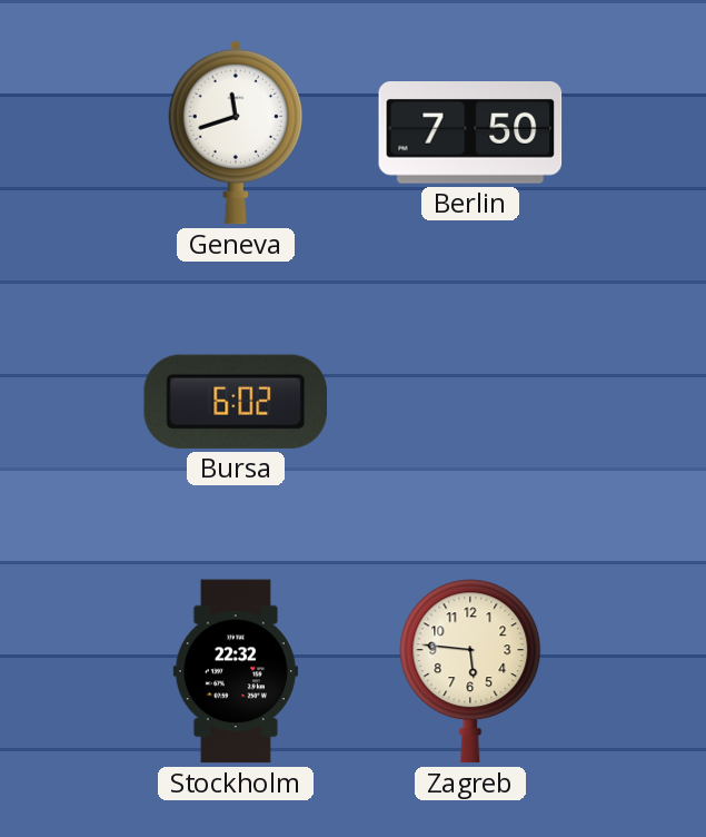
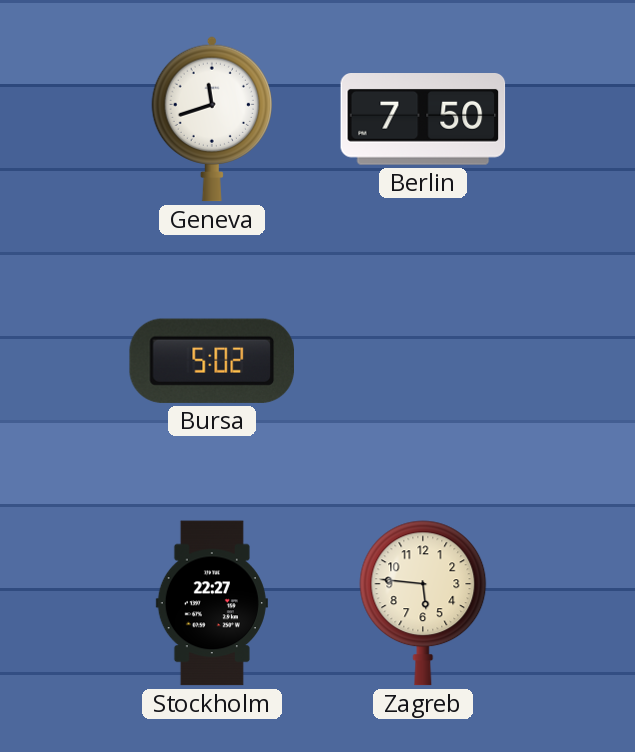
Bursa: 6:02 -> 5:02
Stockholm: 22:32 -> 22:27
